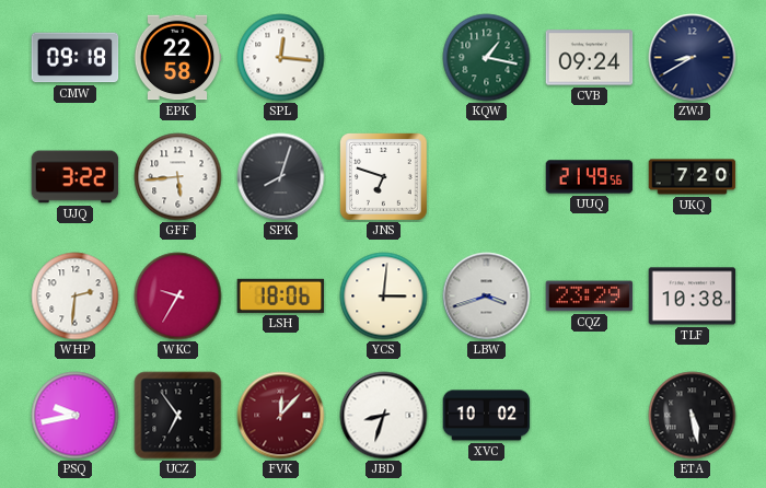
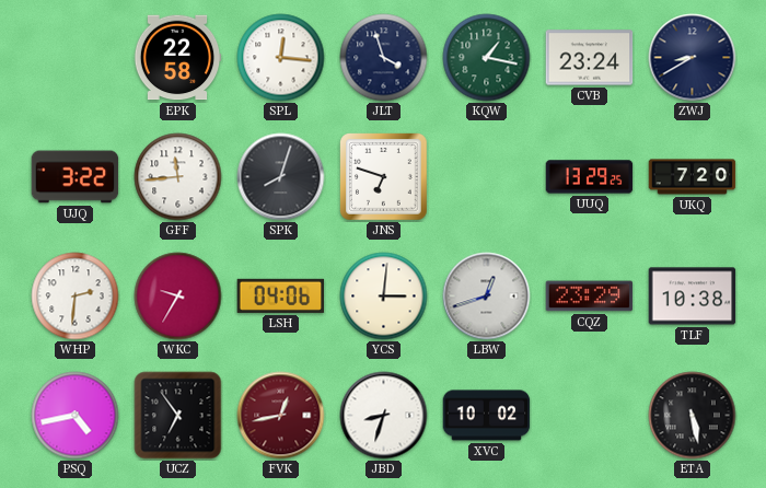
CMW: 09:18 -> none
JLT: none -> 3:57
CVB: 09:24 -> 23:24
GFF: 5:44 -> 11:44
UUQ: 21:49 -> 13:29
LSH: 18:06 -> 04:06
LBW: 3:42 -> 12:42
PSQ: 9:43 -> 4:43
FVK: 12:07 -> 12:43
